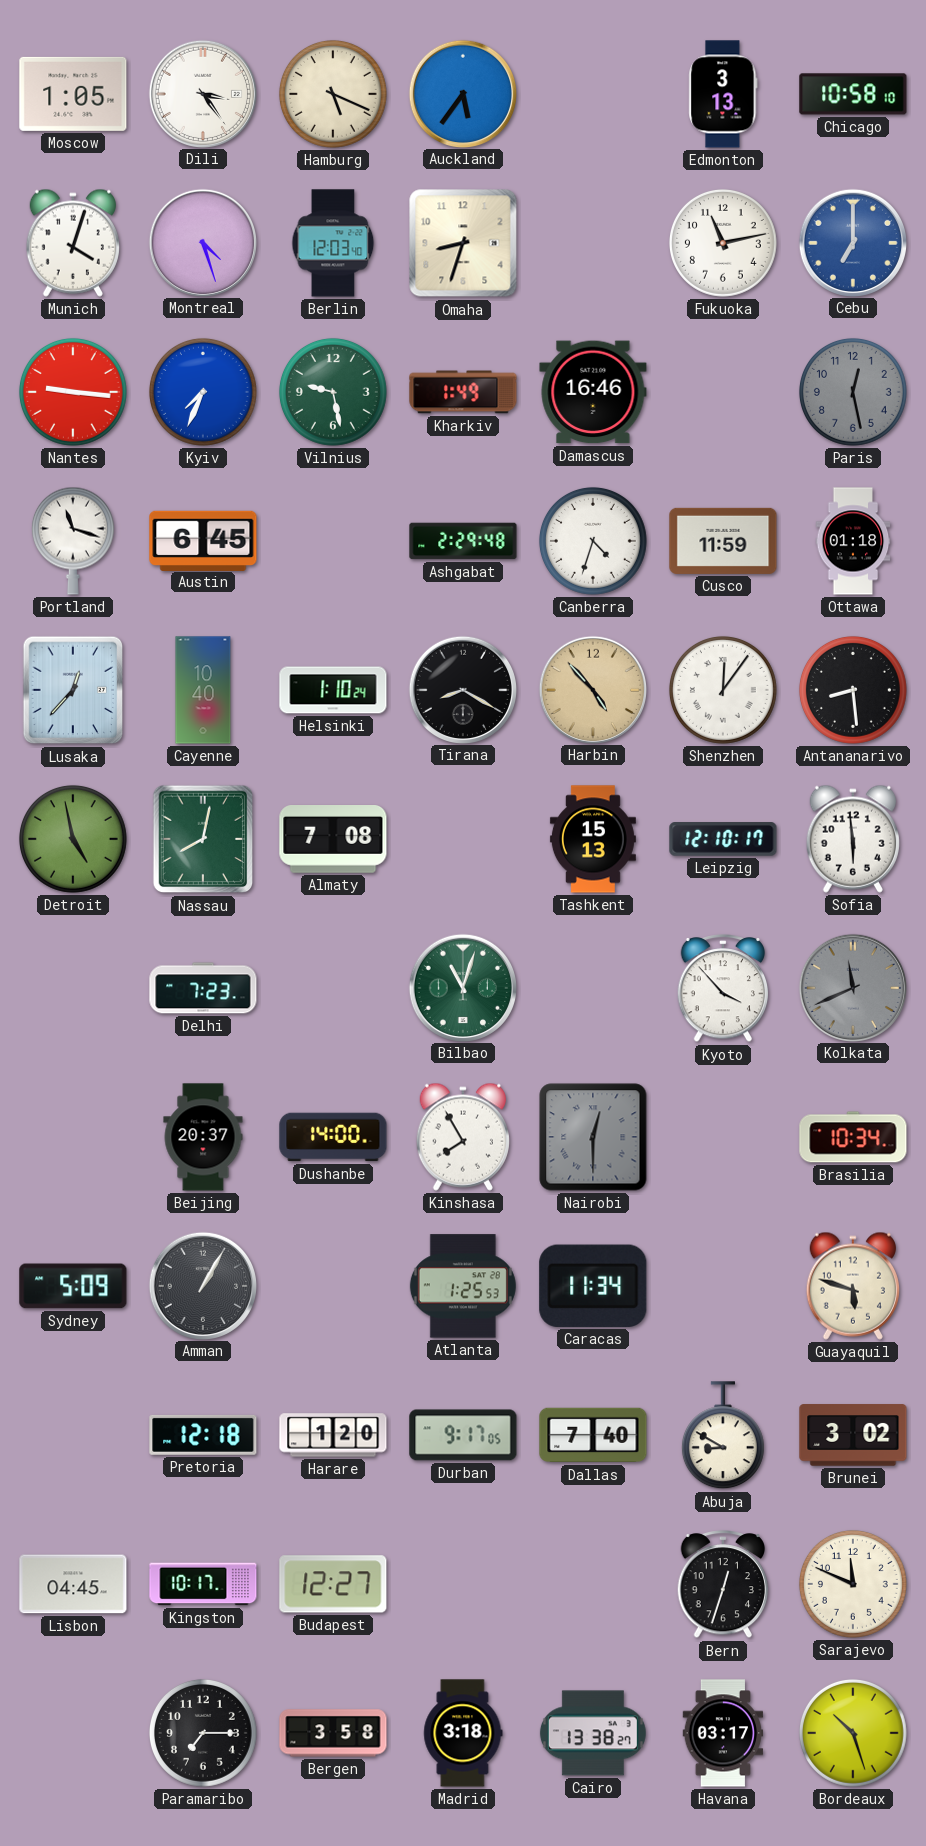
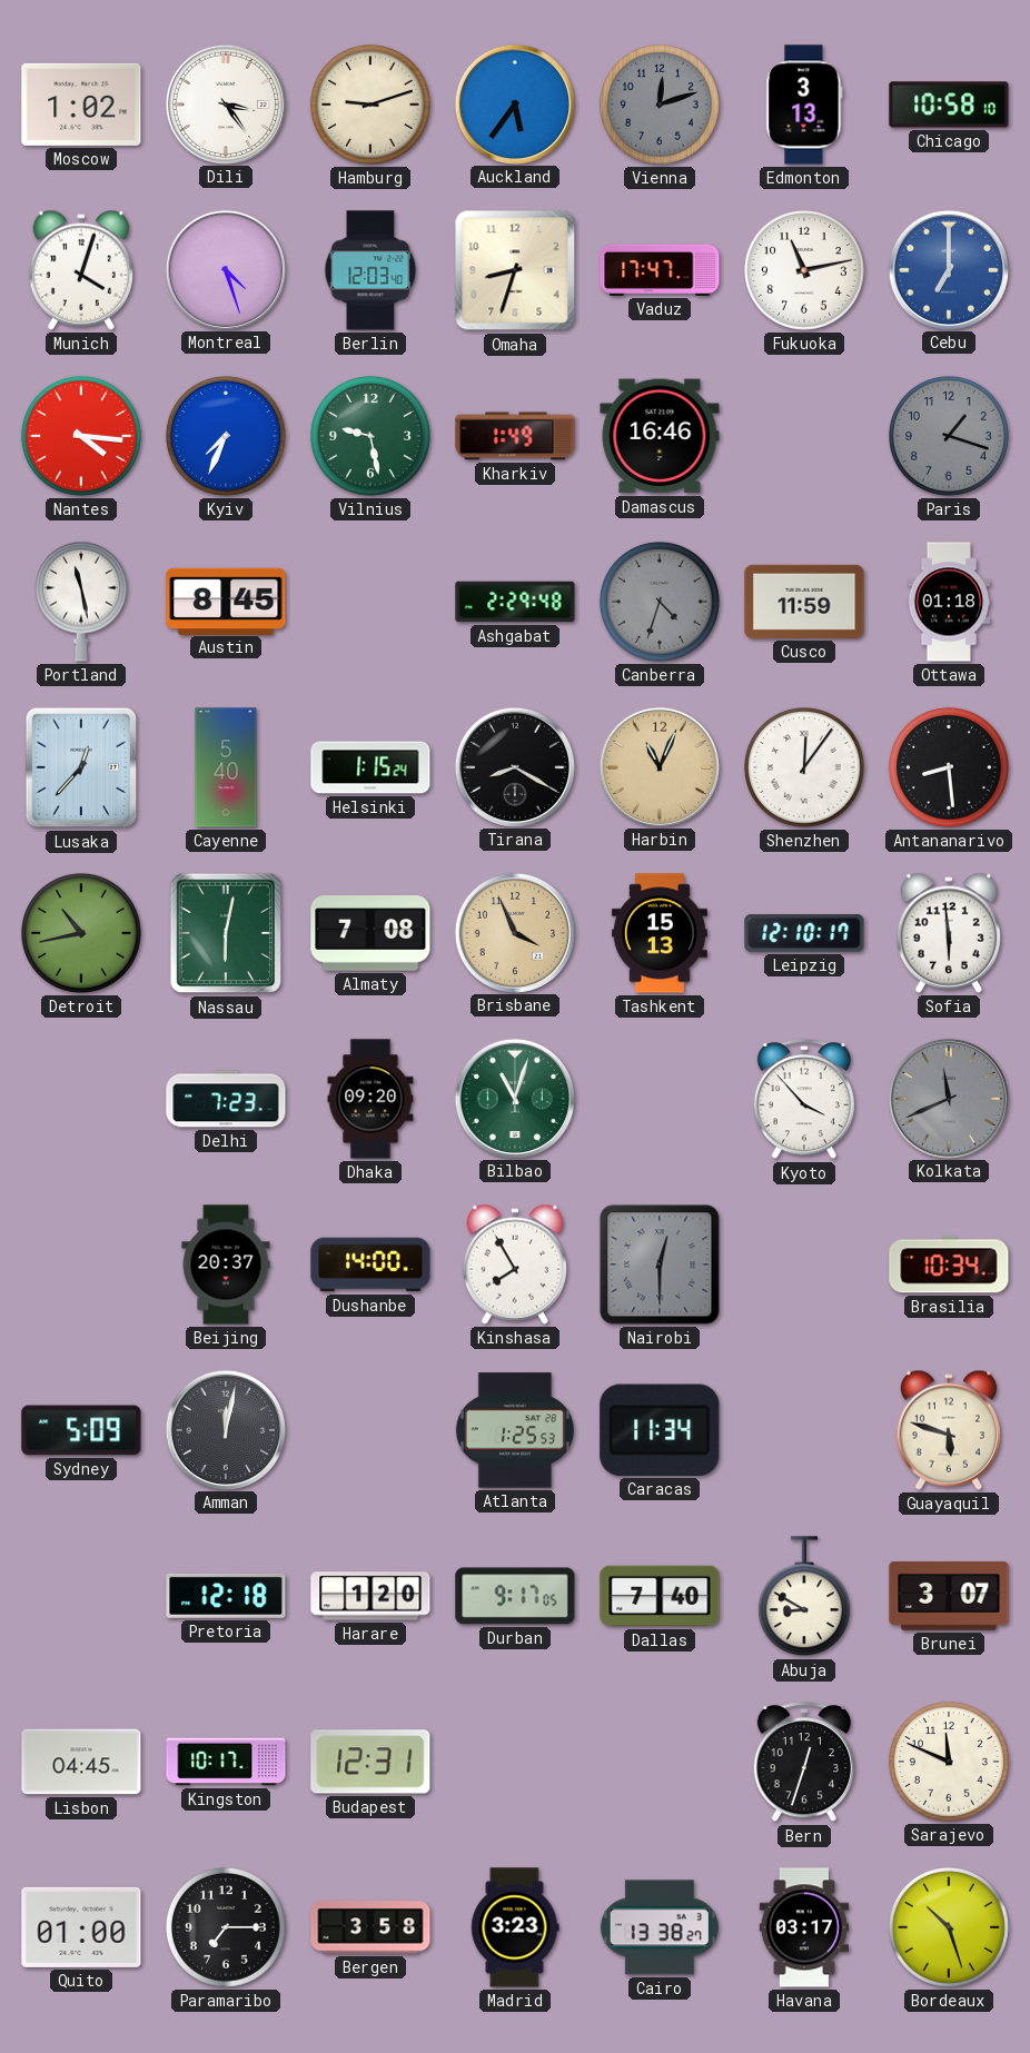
Moscow: 1:05 -> 1:02
Hamburg: 5:19 -> 9:12
Vienna: none -> 12:12
Vaduz: none -> 17:47
Nantes: 9:16 -> 4:16
Paris: 12:28 -> 1:18
Portland: 11:18 -> 11:28
Austin: 6:45 -> 8:45
Canberra dial: white -> grey
Cayenne: 10:40 -> 5:40
Helsinki: 1:10 -> 1:15
Harbin: 4:53 -> 11:04
Detroit: 4:58 -> 10:43
Nassau: 8:02 -> 6:02
Brisbane: none -> 3:56
Dhaka: none -> 09:20
Amman: 1:05 -> 12:02
Brunei: 3:02 -> 3:07
Budapest: 12:27 -> 12:31
Quito: none -> 01:00
Madrid: 3:18 -> 3:23
